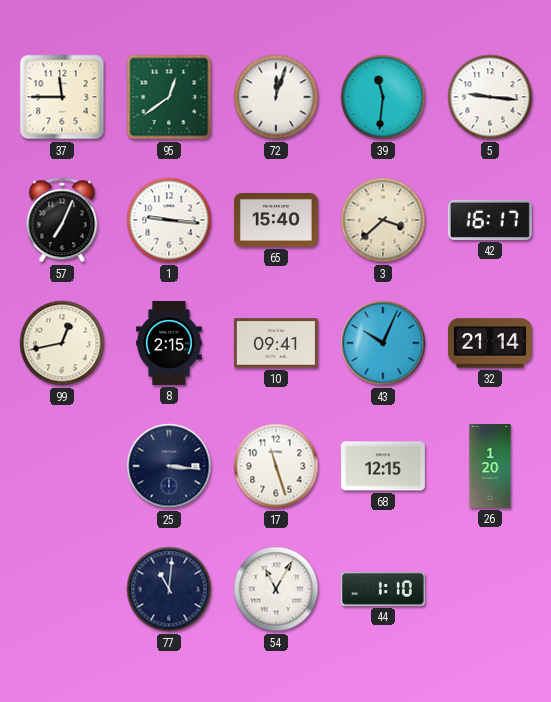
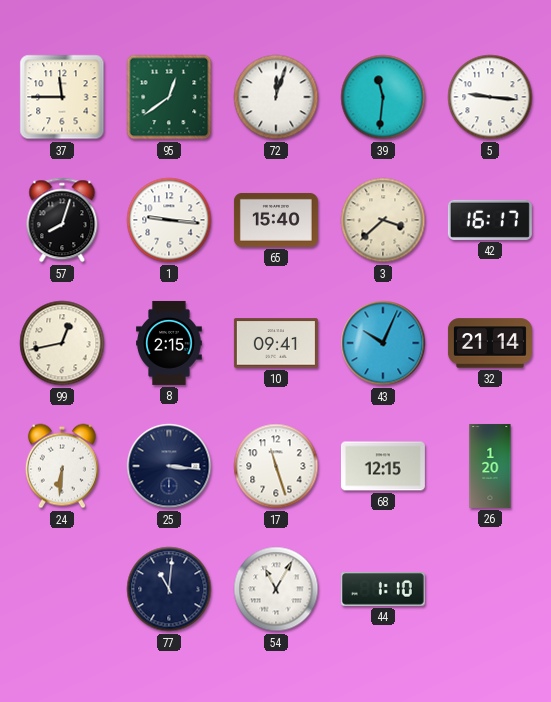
57: 7:04 -> 8:03
24: none -> 6:31
